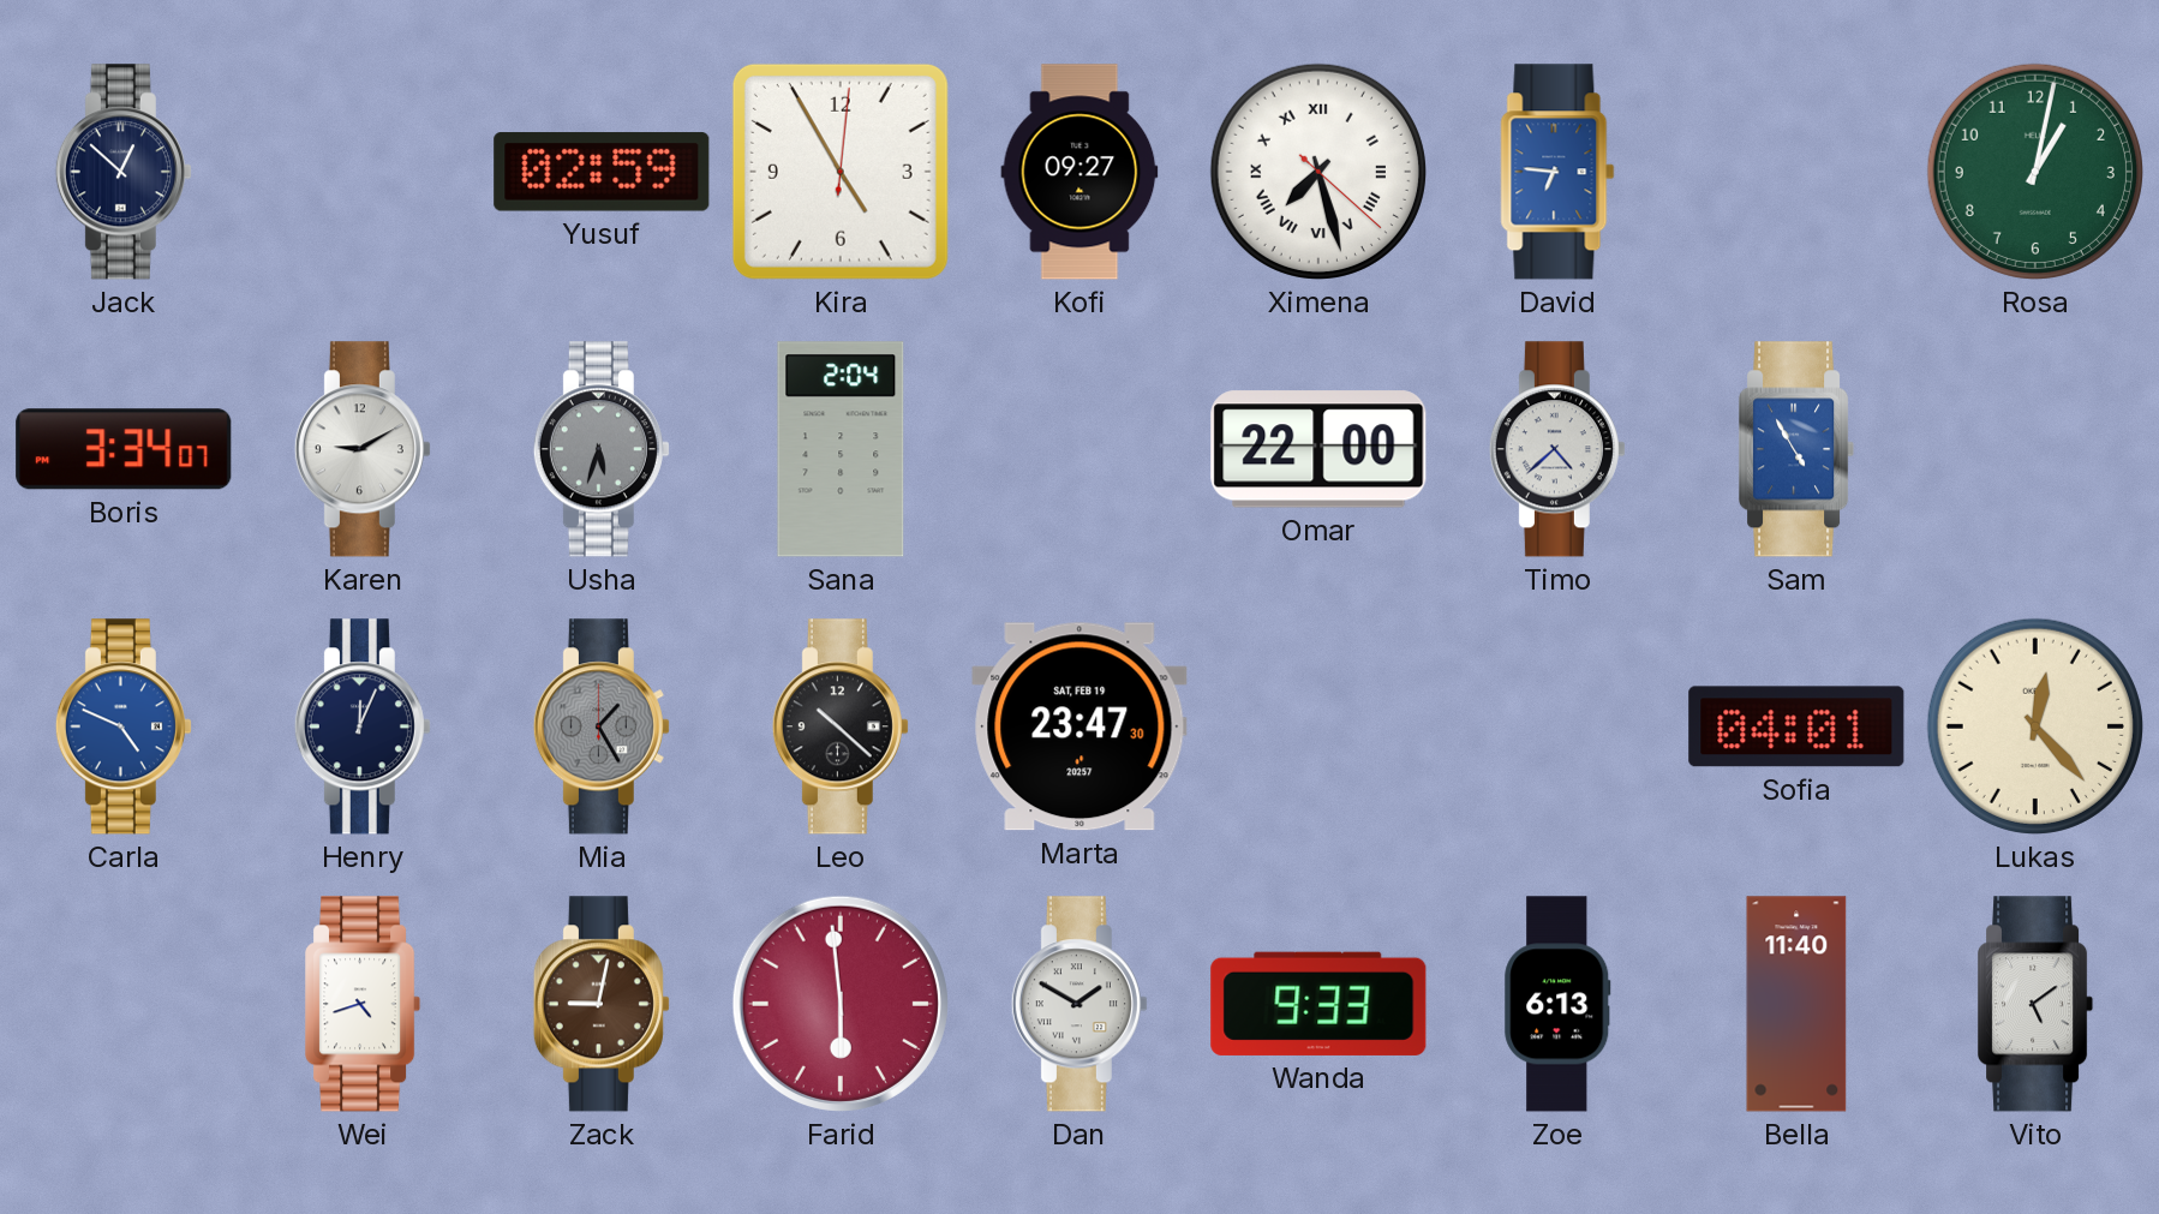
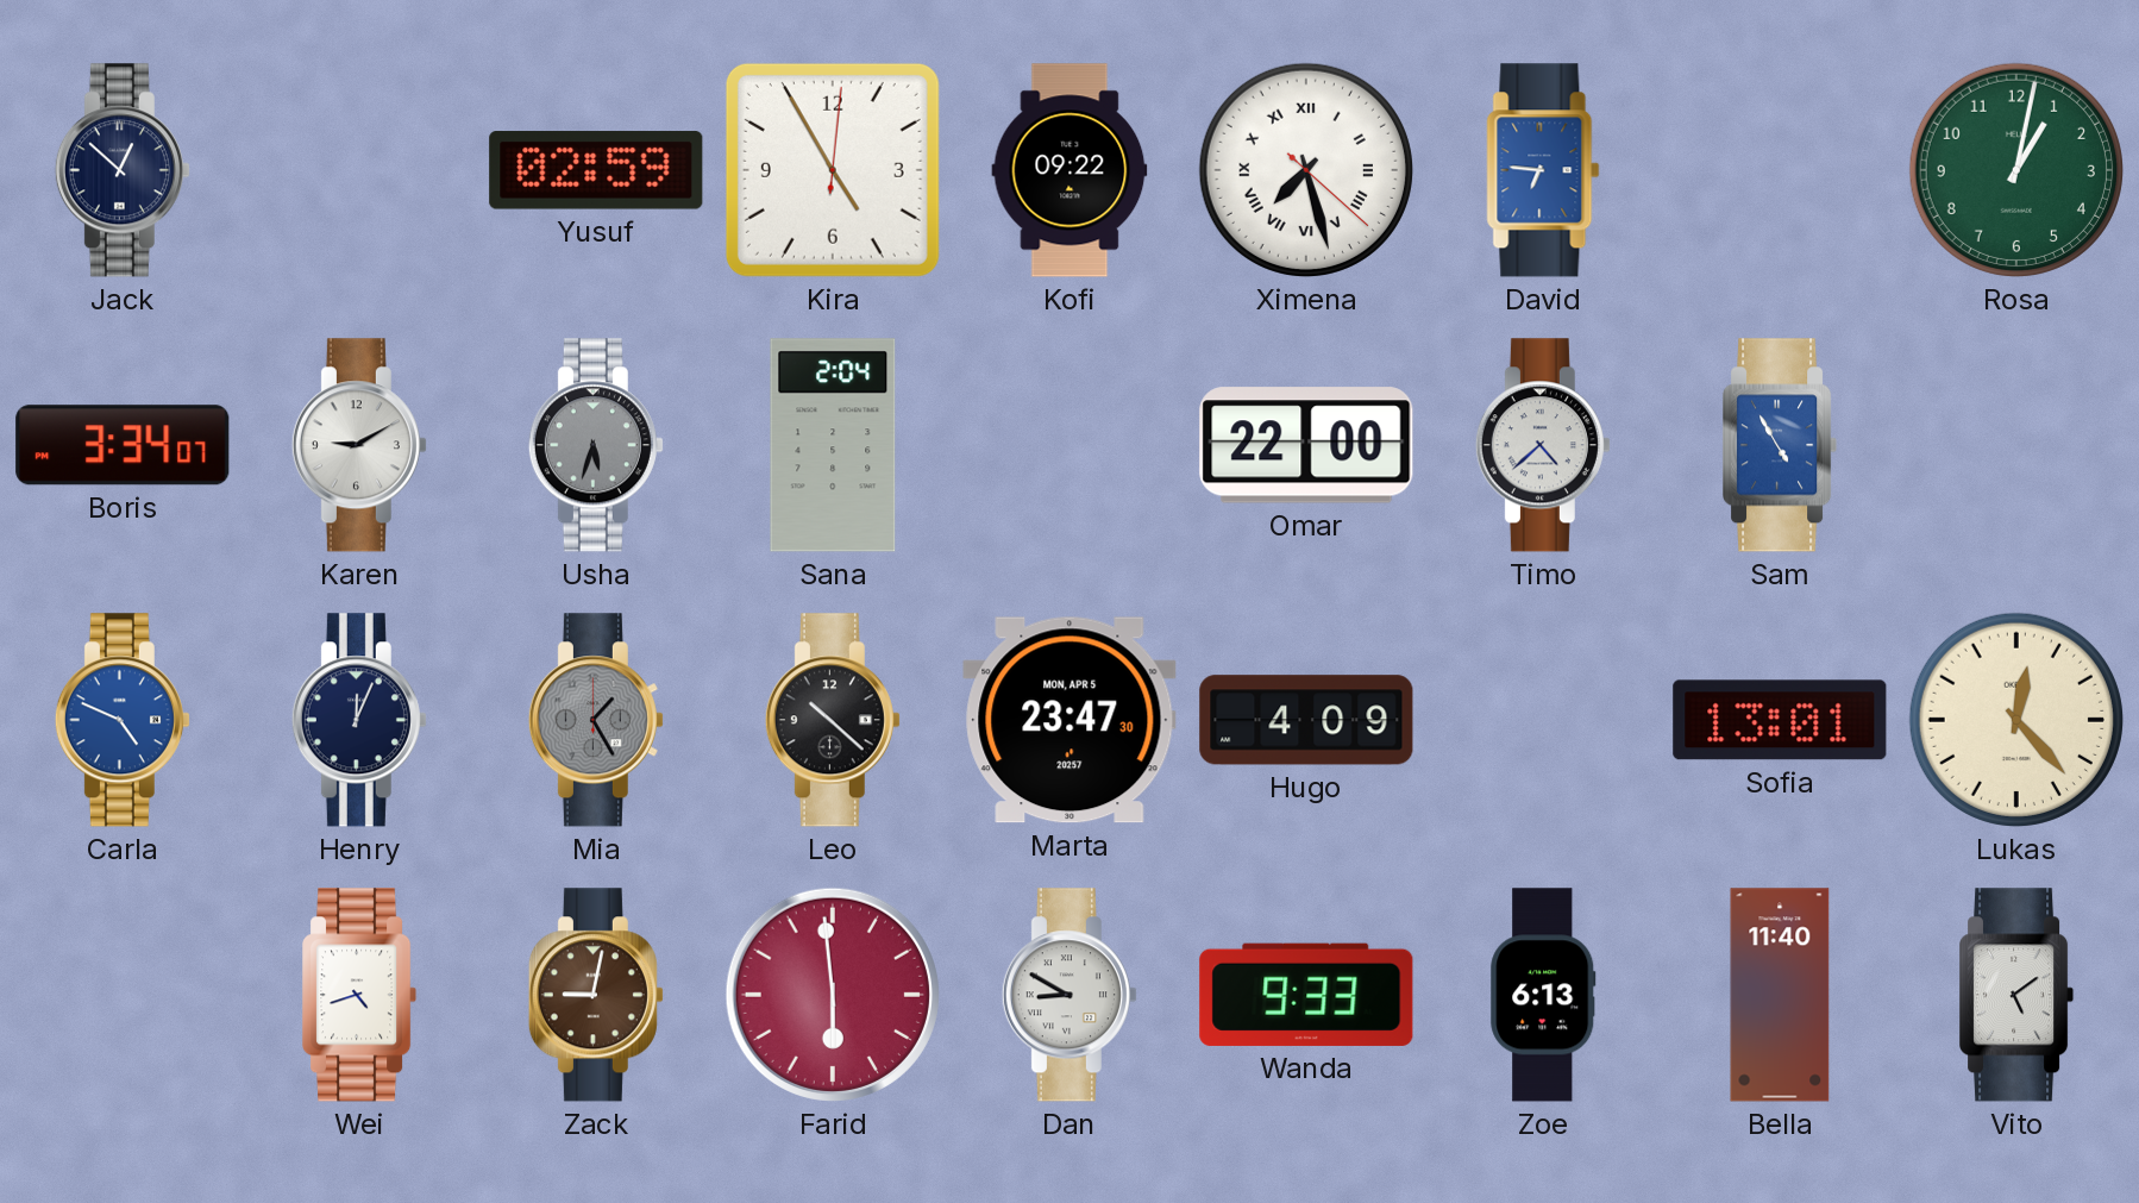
Kofi: 09:27 -> 09:22
Marta date: SAT, FEB 19 -> MON, APR 5
Hugo: none -> 4:09
Sofia: 04:01 -> 13:01
Dan: 1:50 -> 8:50
